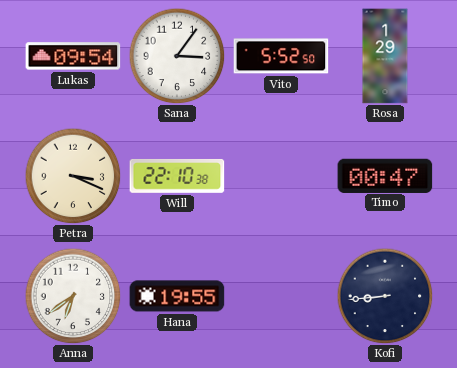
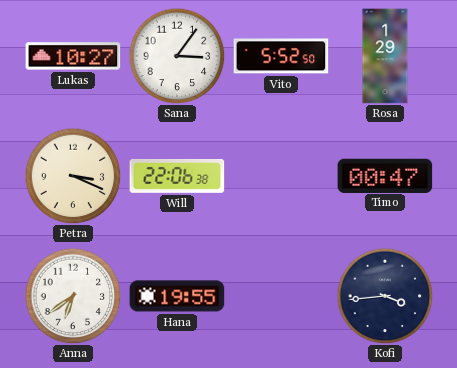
Lukas: 09:54 -> 10:27
Will: 22:10 -> 22:06
Kofi: 8:44 -> 3:44
